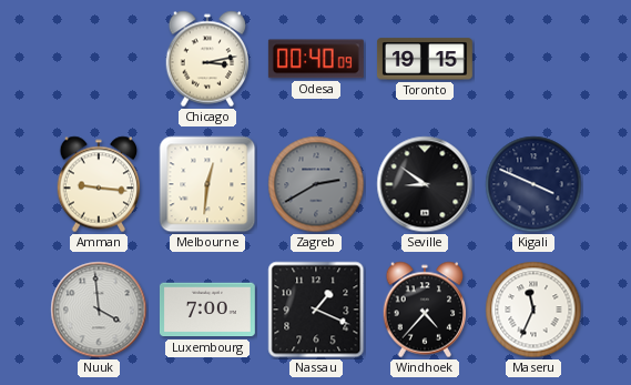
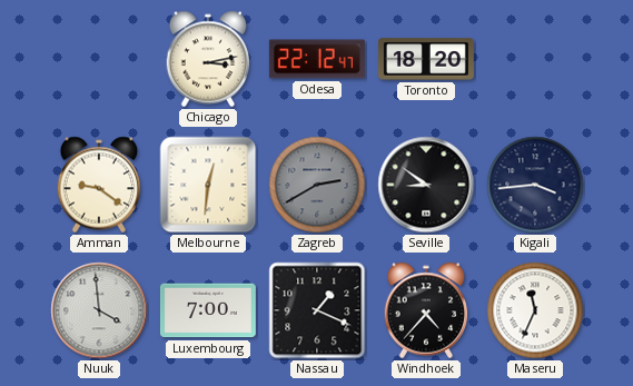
Odesa: 00:40 -> 22:12
Toronto: 19:15 -> 18:20
Amman: 9:16 -> 9:21
Kigali: 3:49 -> 3:44
